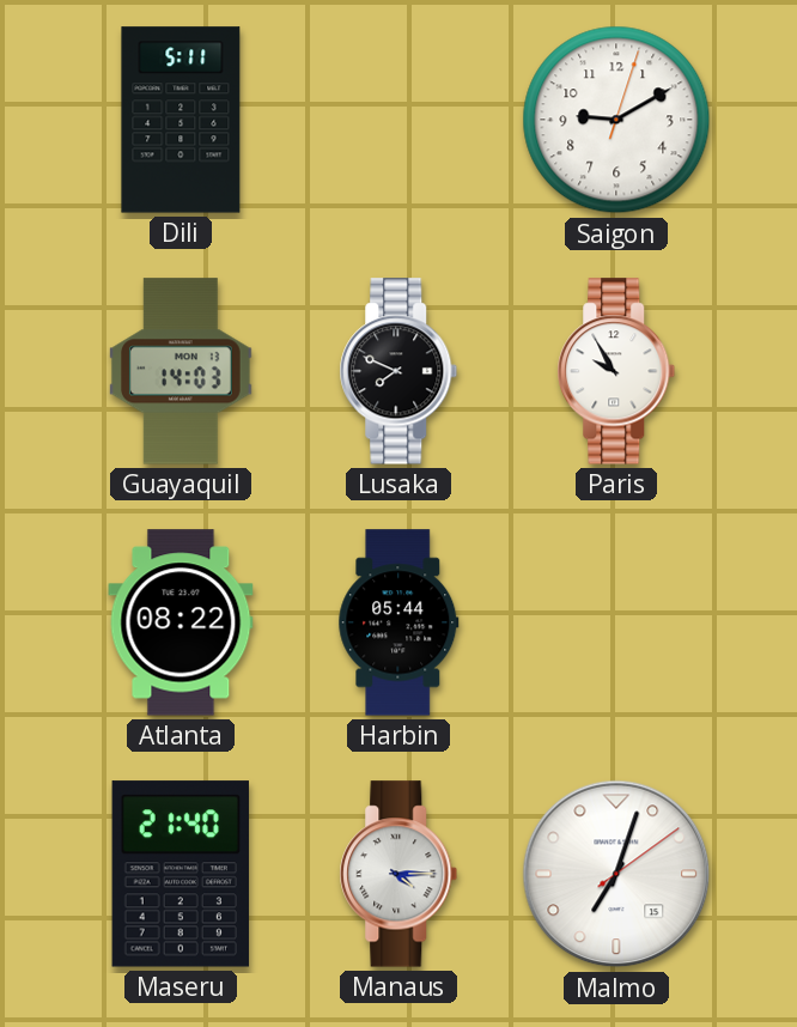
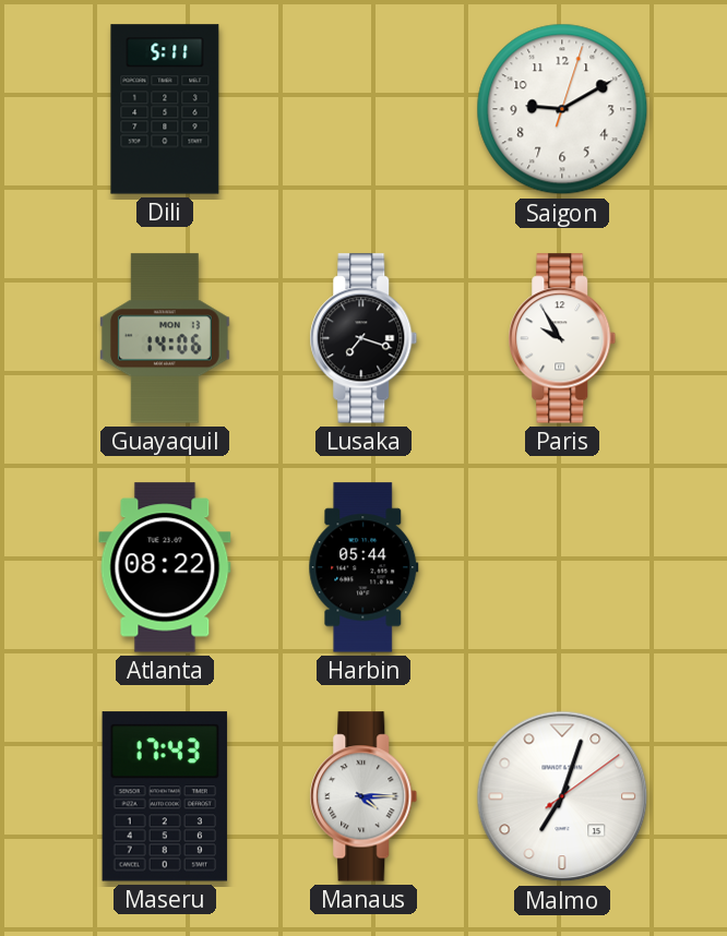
Guayaquil: 14:03 -> 14:06
Lusaka: 7:49 -> 7:18
Maseru: 21:40 -> 17:43
